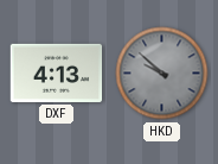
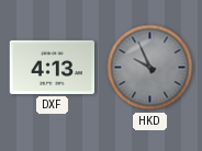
HKD: 9:52 -> 9:56
